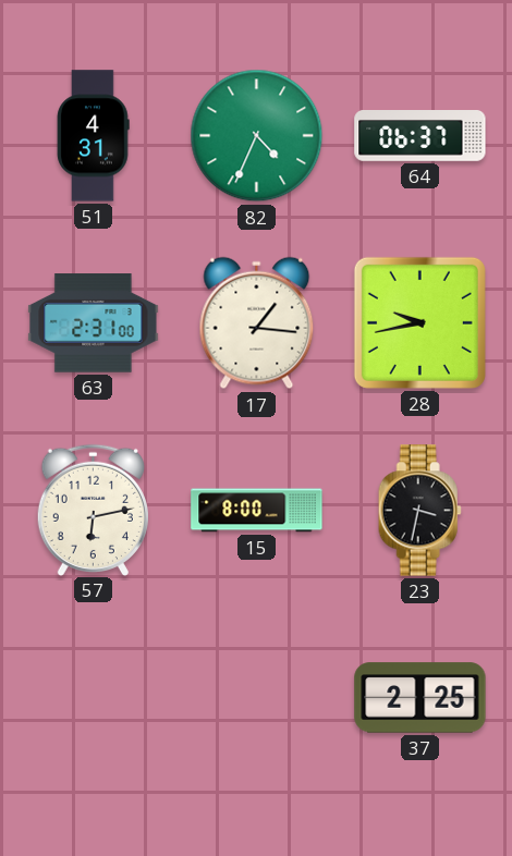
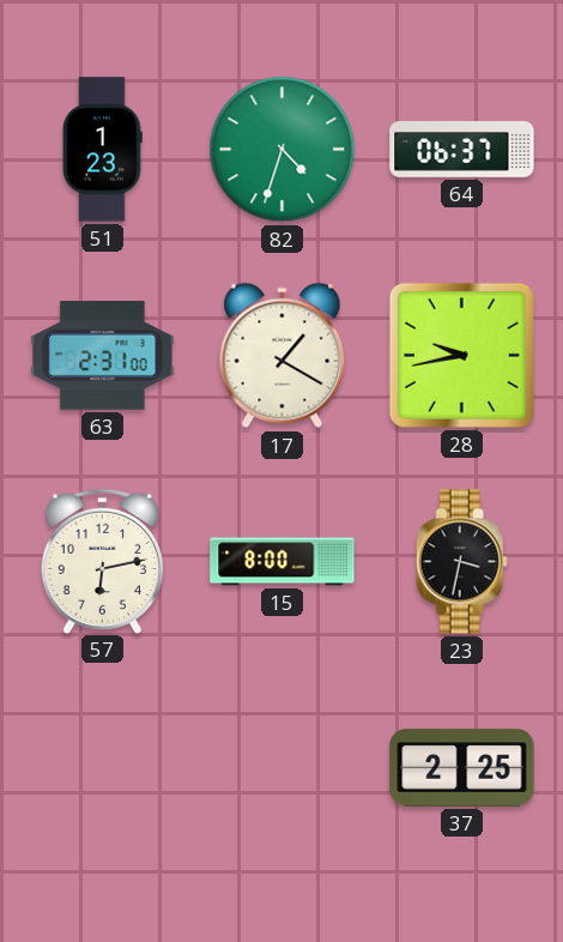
51: 4:31 -> 1:23
82: 4:34 -> 4:33
17: 1:16 -> 1:20
